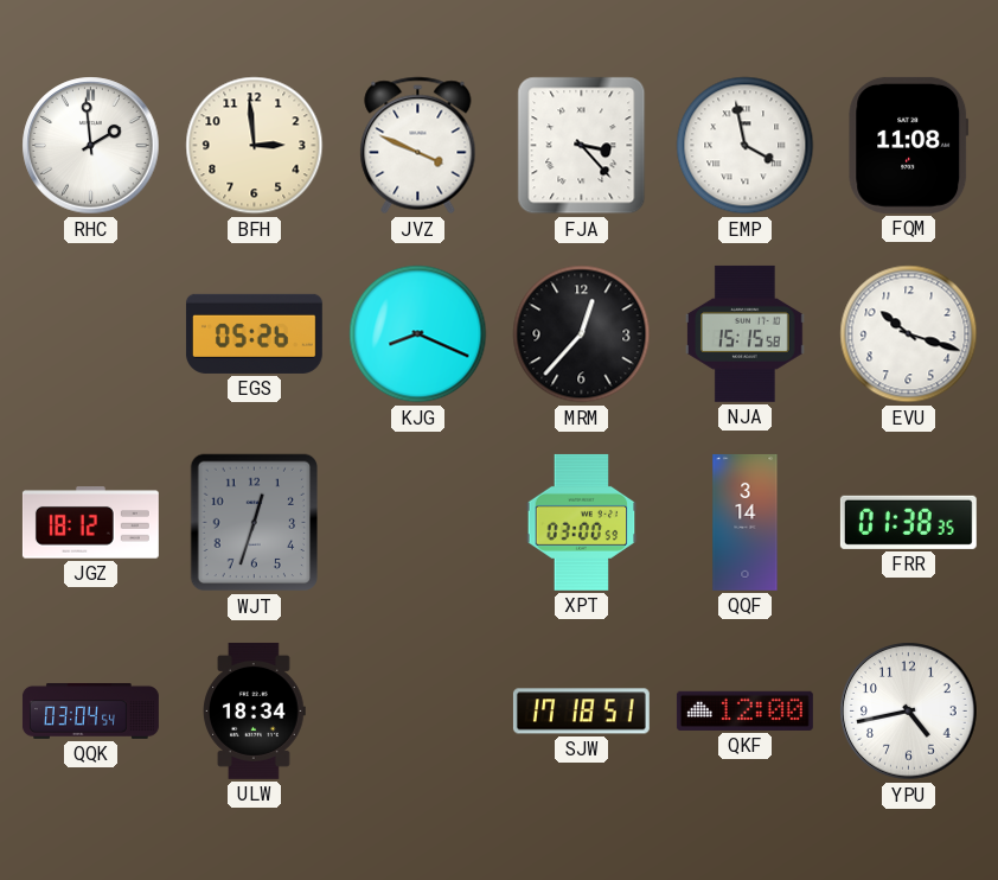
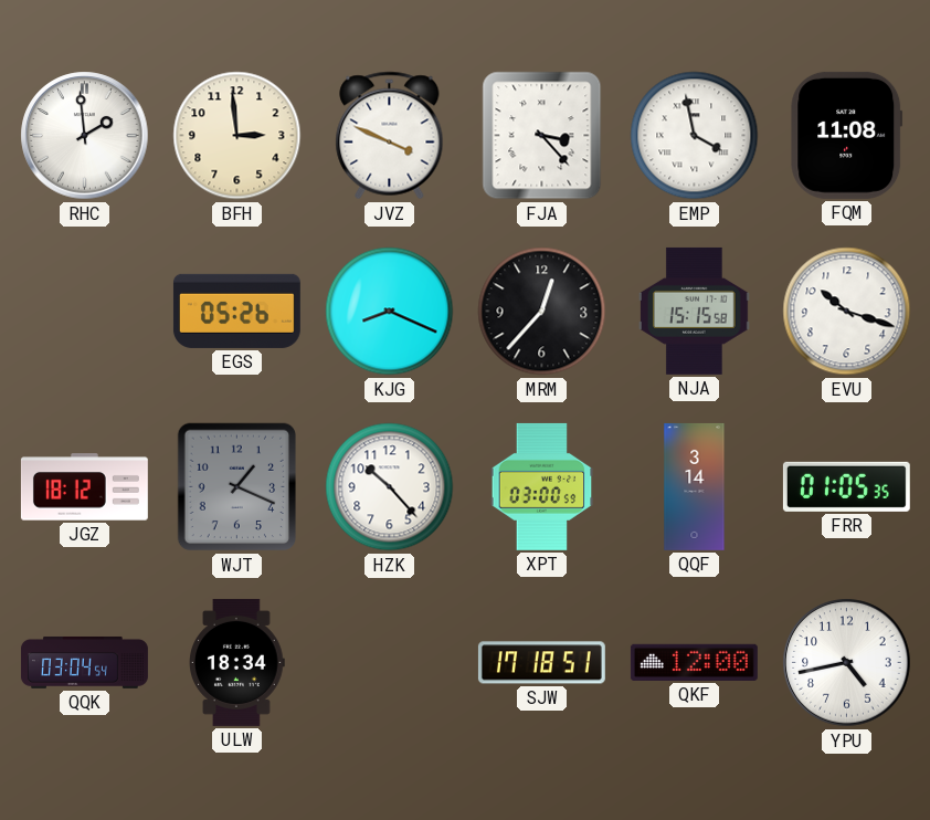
WJT: 12:33 -> 1:19
HZK: none -> 10:23
FRR: 01:38 -> 01:05
